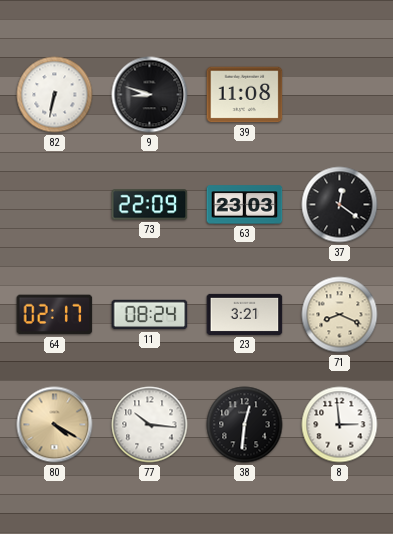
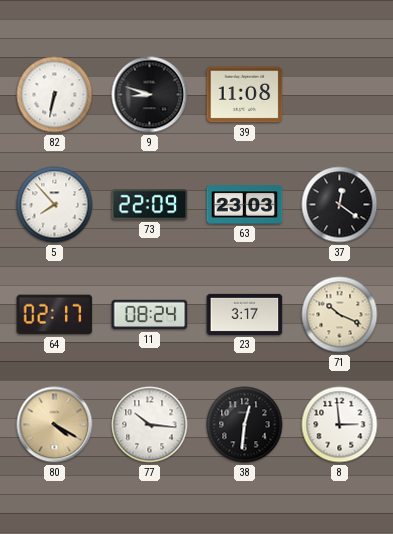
5: none -> 7:53
23: 3:21 -> 3:17
71: 8:19 -> 10:19
